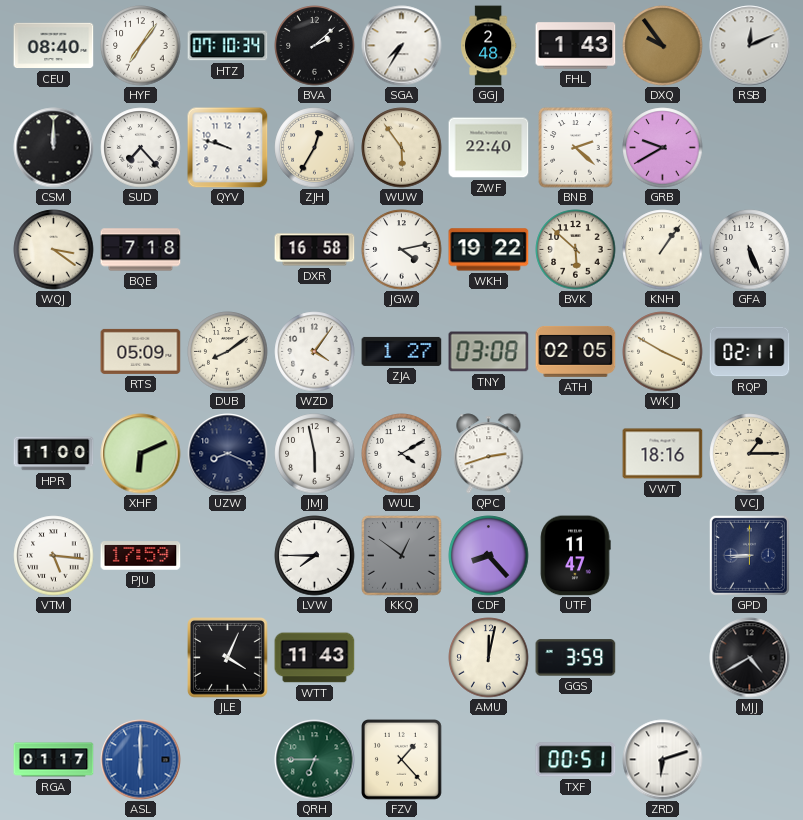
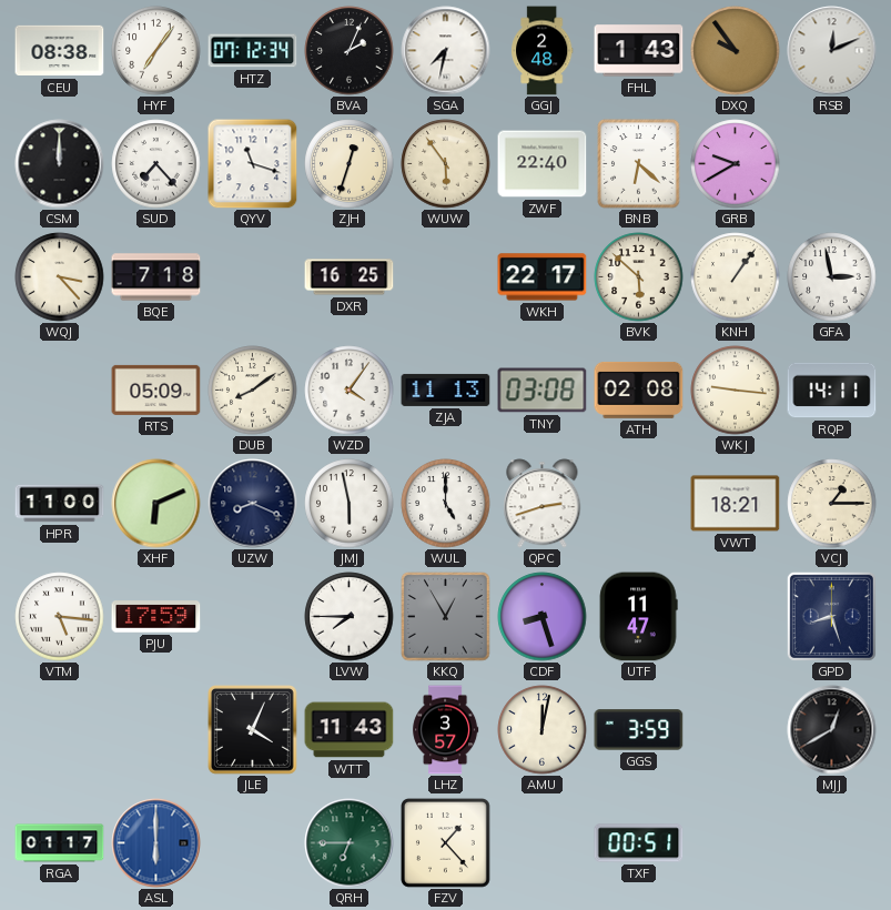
CEU: 08:40 -> 08:38
HTZ: 07:10 -> 07:12
BVA: 2:08 -> 2:04
SGA: 7:35 -> 7:32
QYV: 9:48 -> 11:18
ZJH: 12:35 -> 12:33
BNB: 2:22 -> 6:22
WQJ: 3:21 -> 3:23
DXR: 16:58 -> 16:25
JGW: 4:13 -> none
WKH: 19:22 -> 22:17
GFA: 5:26 -> 2:58
ZJA: 1:27 -> 11:13
ATH: 02:05 -> 02:08
WKJ: 3:50 -> 9:16
RQP: 02:11 -> 14:11
WUL: 4:10 -> 5:00
VWT: 18:16 -> 18:21
KKQ: 12:51 -> 12:55
CDF: 8:23 -> 8:27
GPD: 8:45 -> 8:27
LHZ: none -> 3:57
MJJ: 4:40 -> 12:40
ZRD: 6:12 -> none
